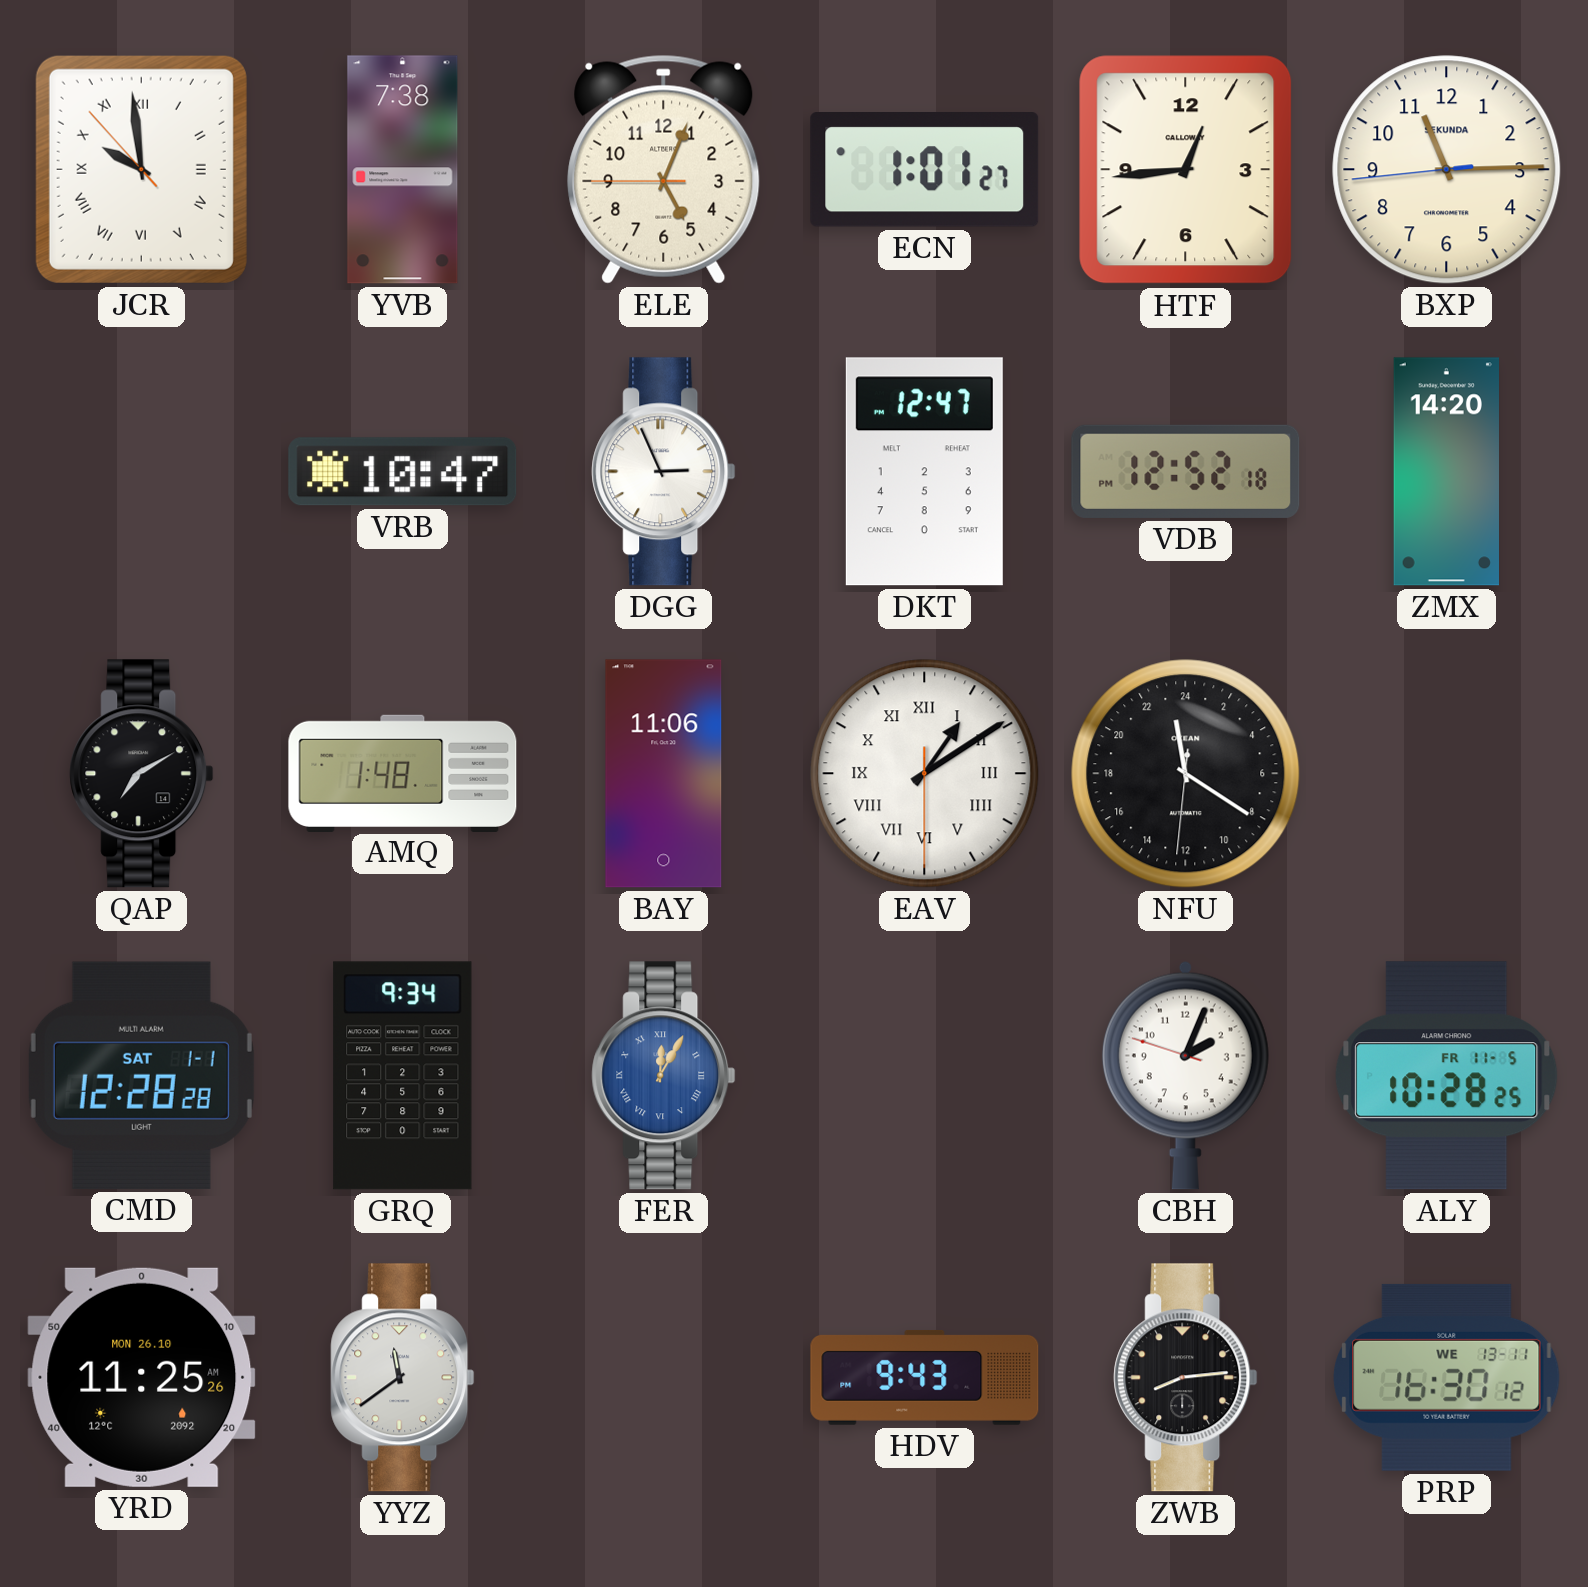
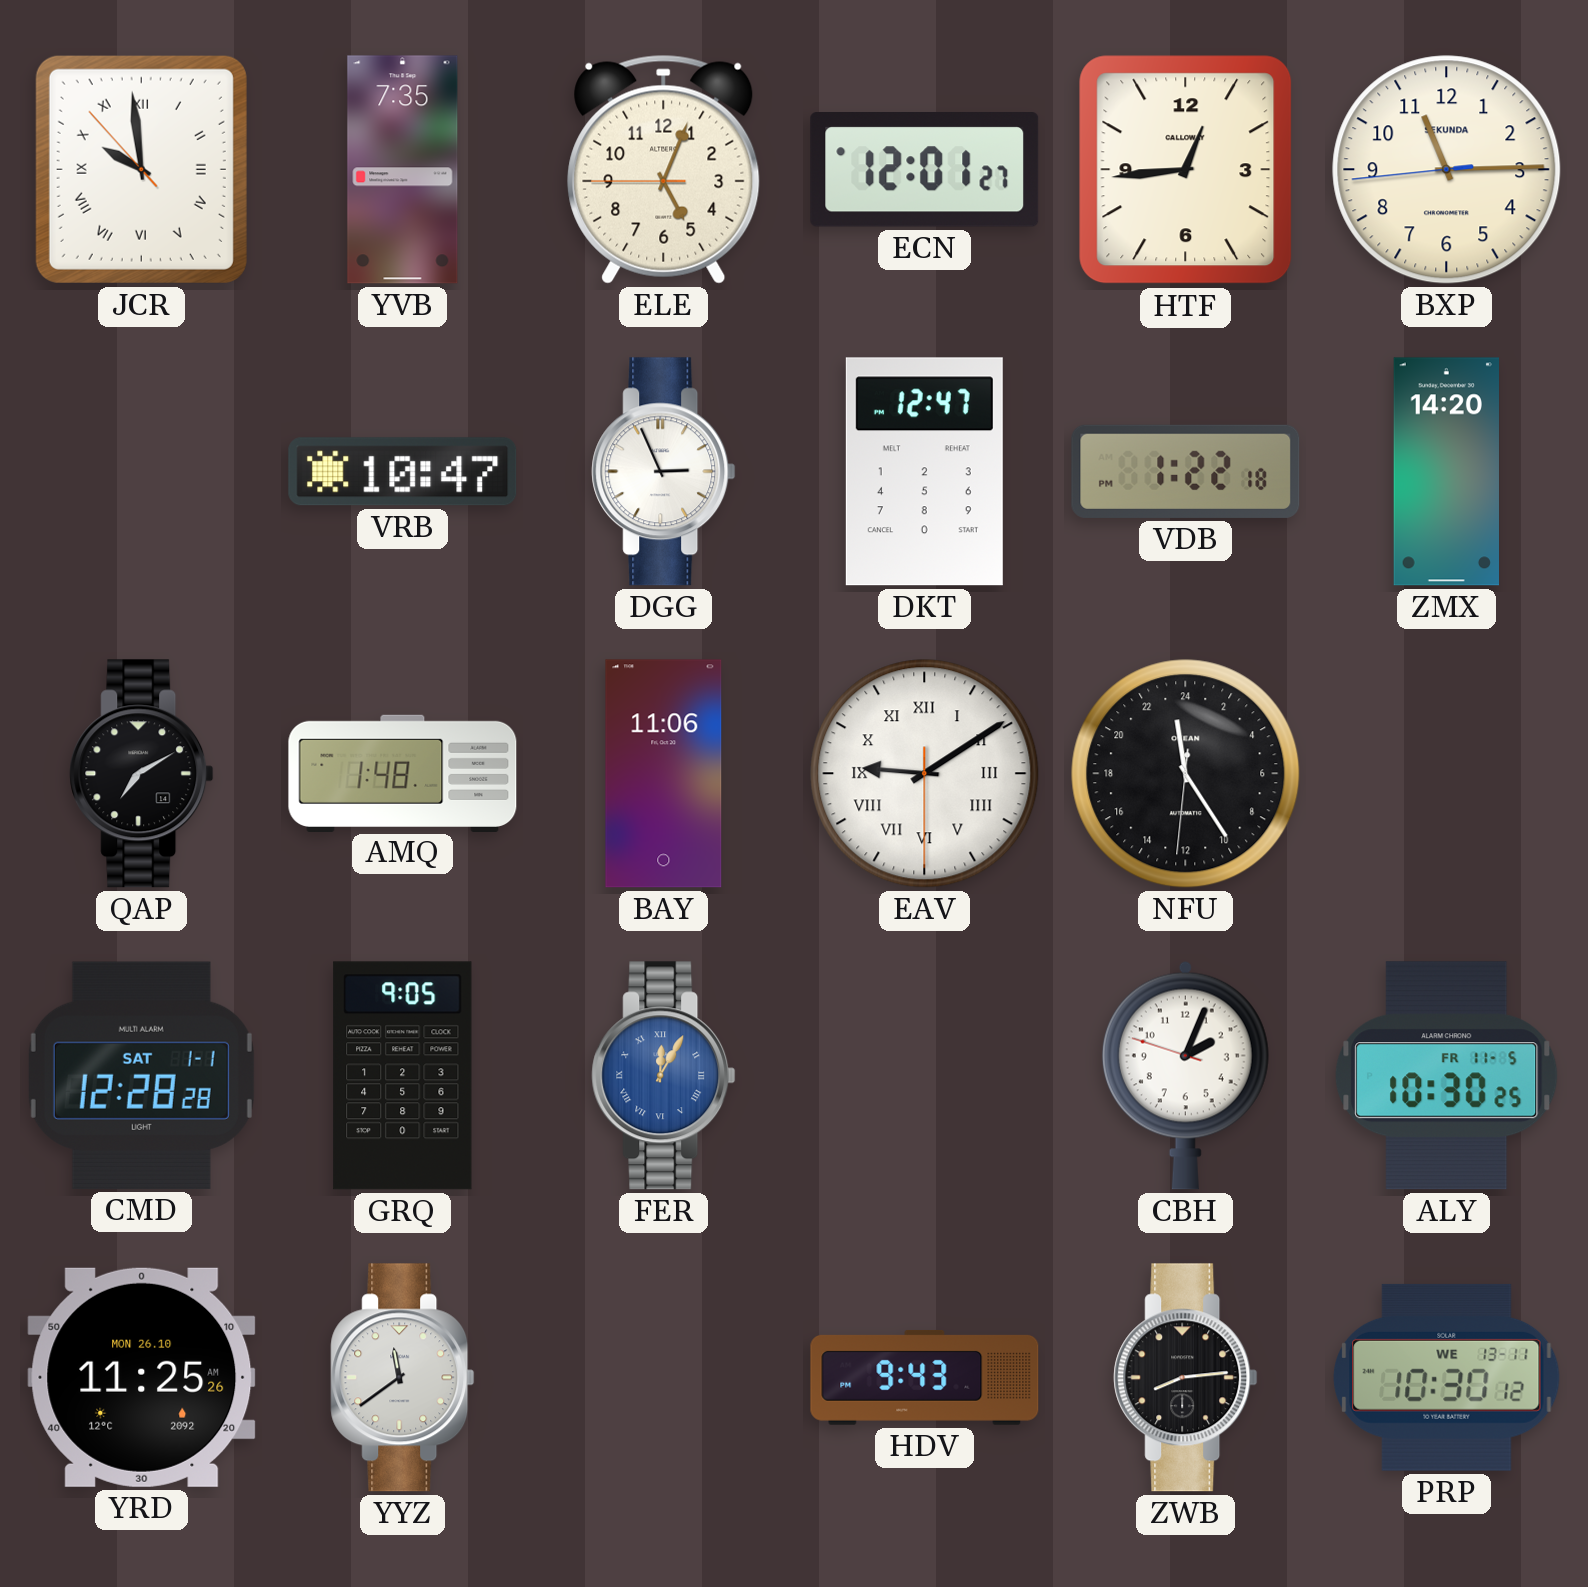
YVB: 7:38 -> 7:35
ECN: 1:01 -> 12:01
VDB: 12:52 -> 1:22
EAV: 1:09 -> 9:09
NFU: 23:20 -> 23:24
GRQ: 9:34 -> 9:05
ALY: 10:28 -> 10:30
PRP: 16:30 -> 10:30
